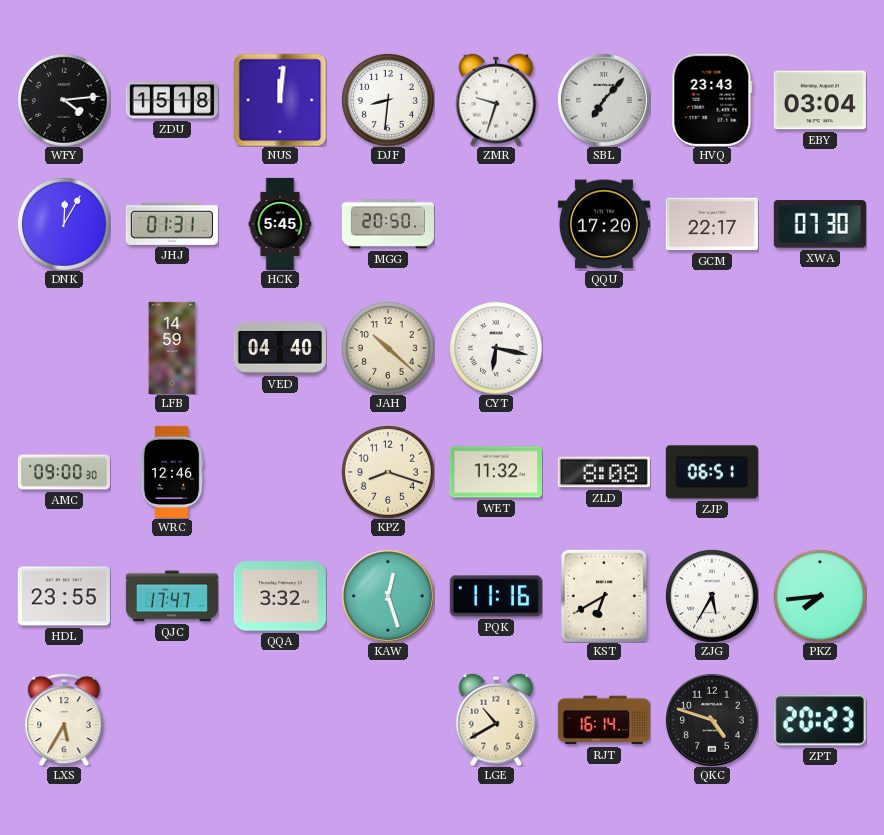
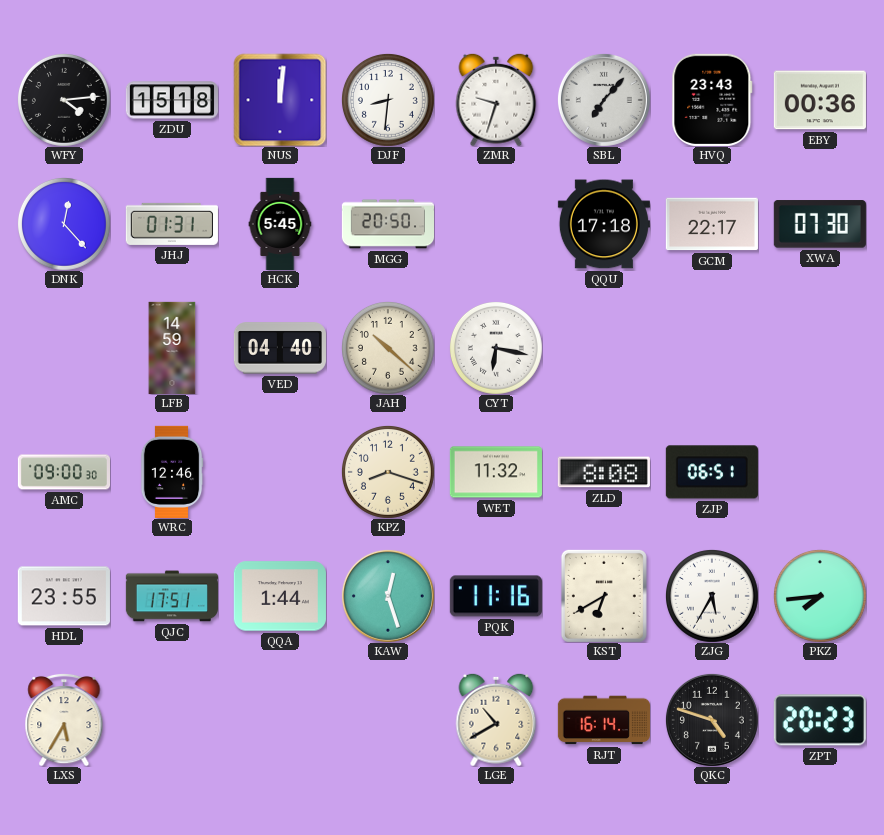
EBY: 03:04 -> 00:36
DNK: 12:05 -> 12:23
QQU: 17:20 -> 17:18
QJC: 17:47 -> 17:51
QQA: 3:32 -> 1:44
